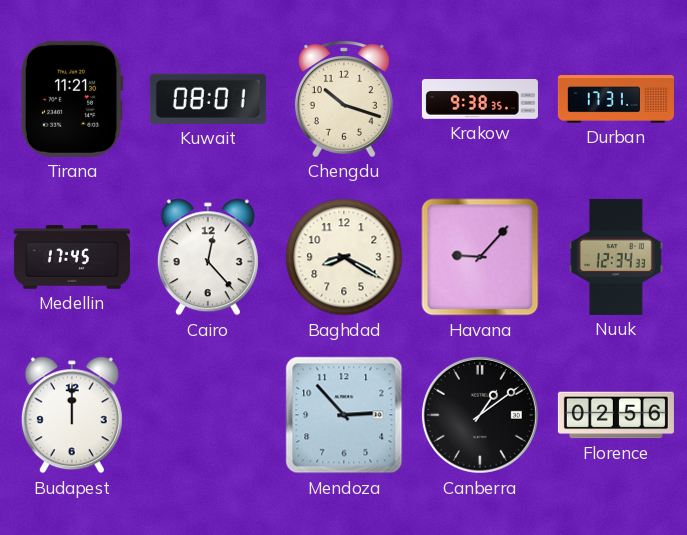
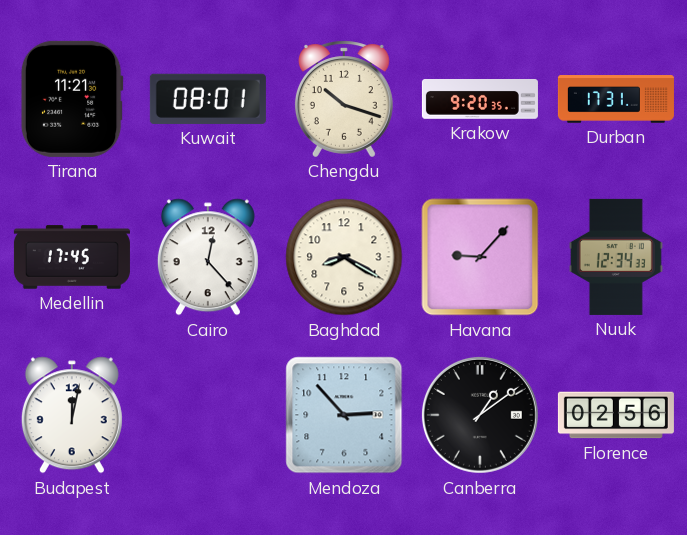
Krakow: 9:38 -> 9:20
Budapest: 12:00 -> 12:02
